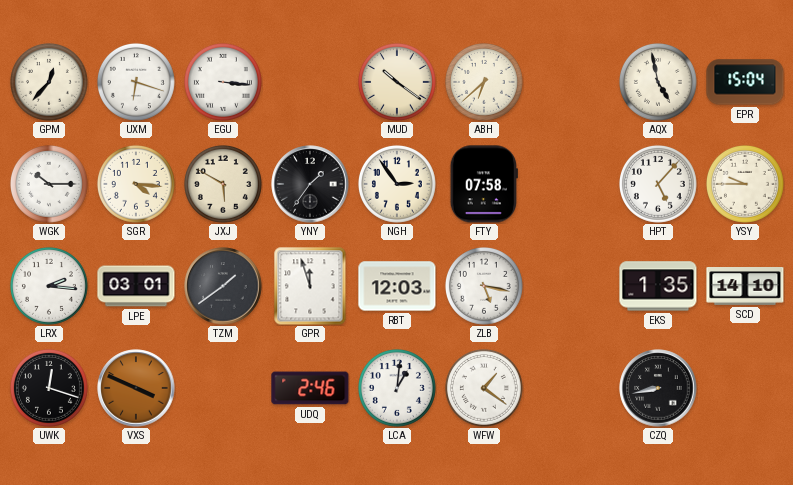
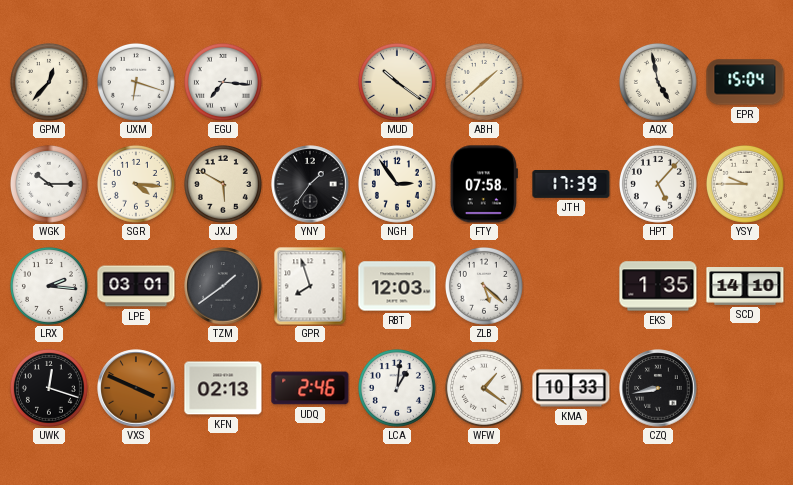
EGU: 3:16 -> 7:16
ABH: 6:38 -> 1:38
JTH: none -> 17:39
GPR: 11:57 -> 7:57
ZLB: 5:17 -> 5:22
KFN: none -> 02:13
KMA: none -> 10:33
